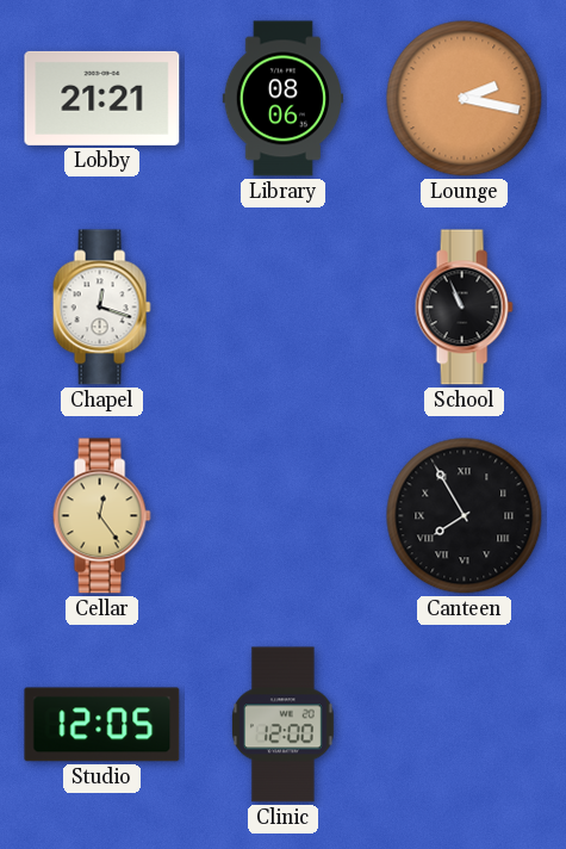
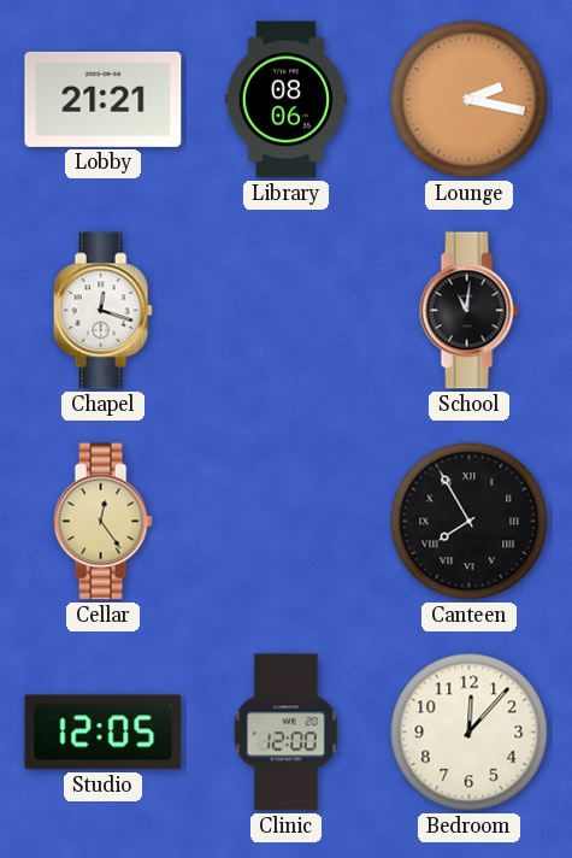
School: 10:56 -> 11:01
Bedroom: none -> 12:07
